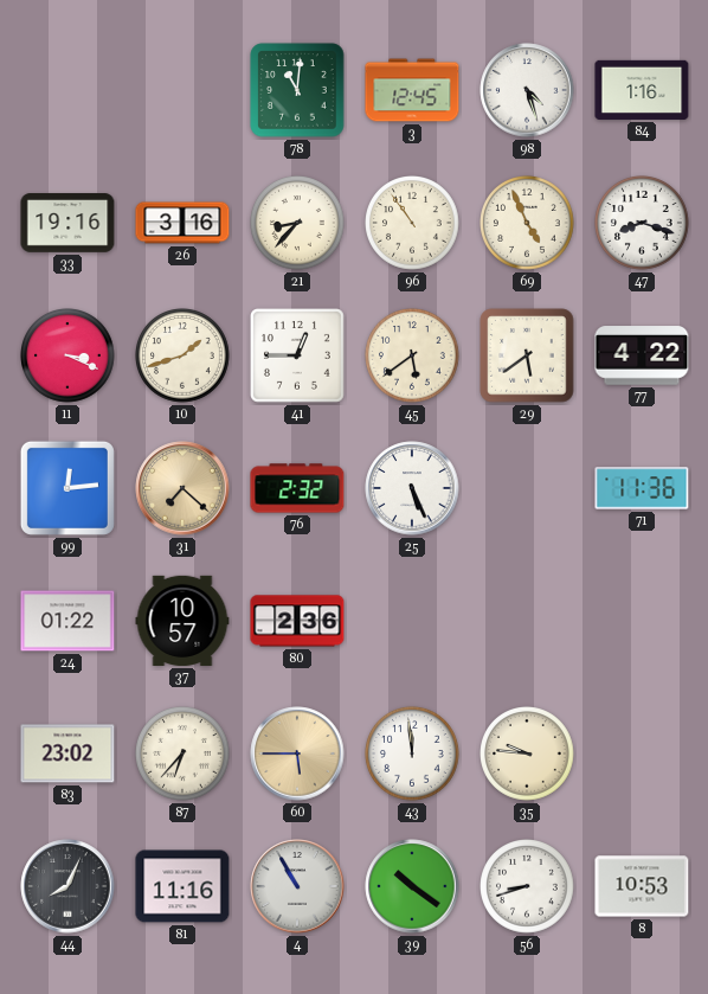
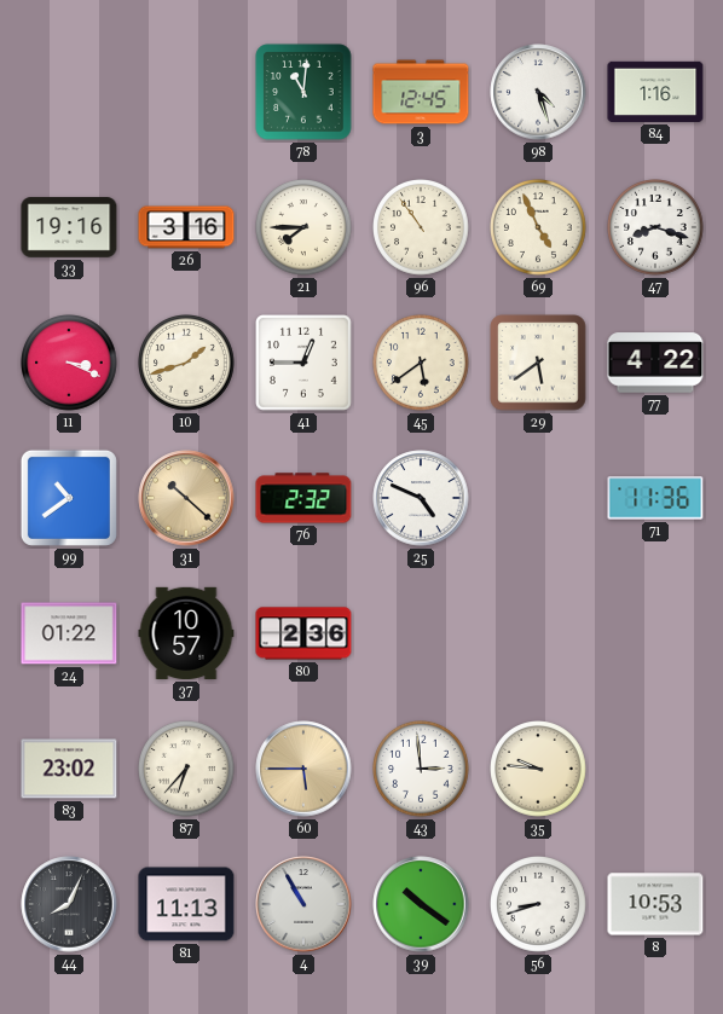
21: 8:37 -> 7:45
99: 12:14 -> 10:39
31: 7:22 -> 10:22
25: 5:26 -> 4:49
43: 11:59 -> 2:59
81: 11:16 -> 11:13
